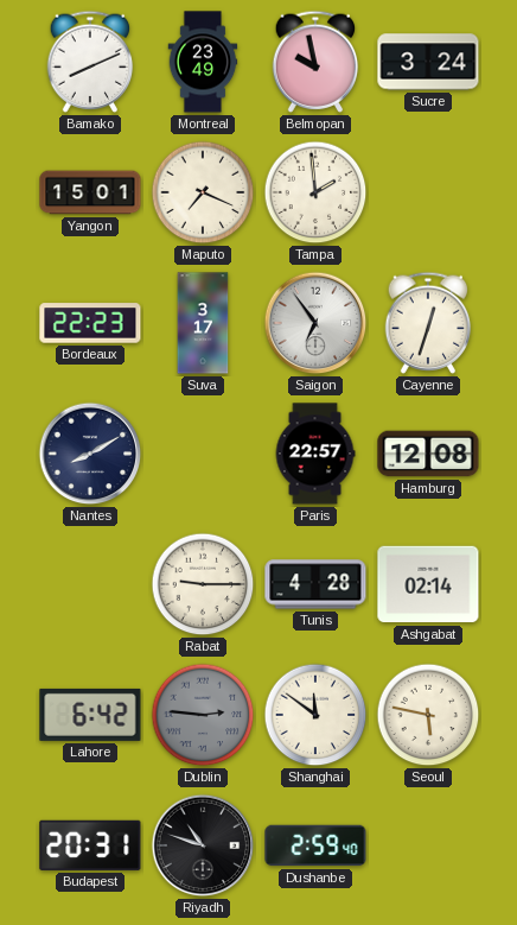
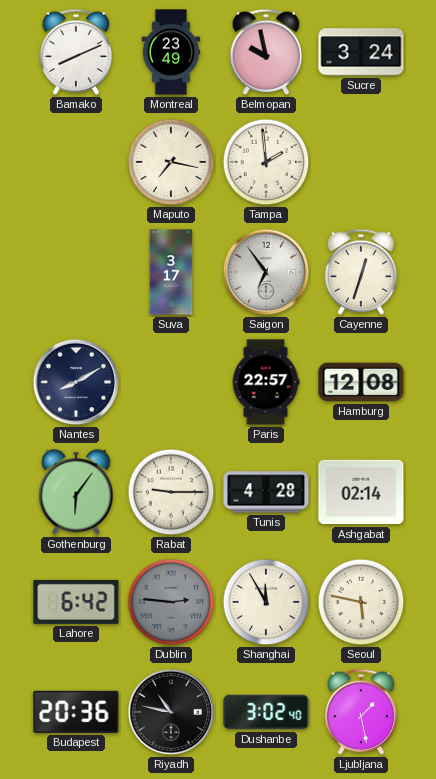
Yangon: 15:01 -> none
Maputo: 7:19 -> 7:17
Bordeaux: 22:23 -> none
Gothenburg: none -> 6:06
Shanghai: 11:51 -> 11:55
Budapest: 20:31 -> 20:36
Riyadh: 10:48 -> 10:47
Dushanbe: 2:59 -> 3:02
Ljubljana: none -> 1:28
